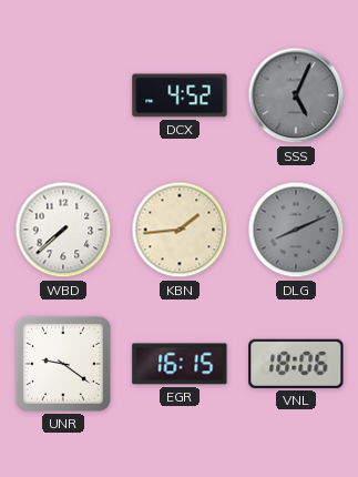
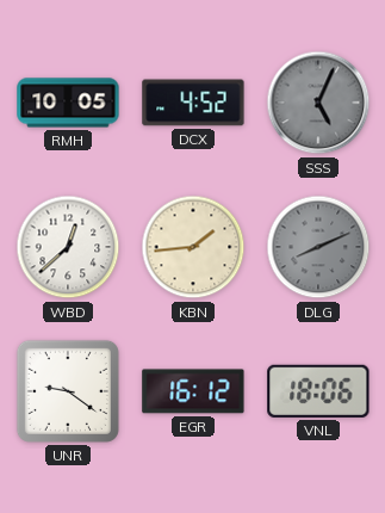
RMH: none -> 10:05
WBD: 7:38 -> 12:38
EGR: 16:15 -> 16:12
